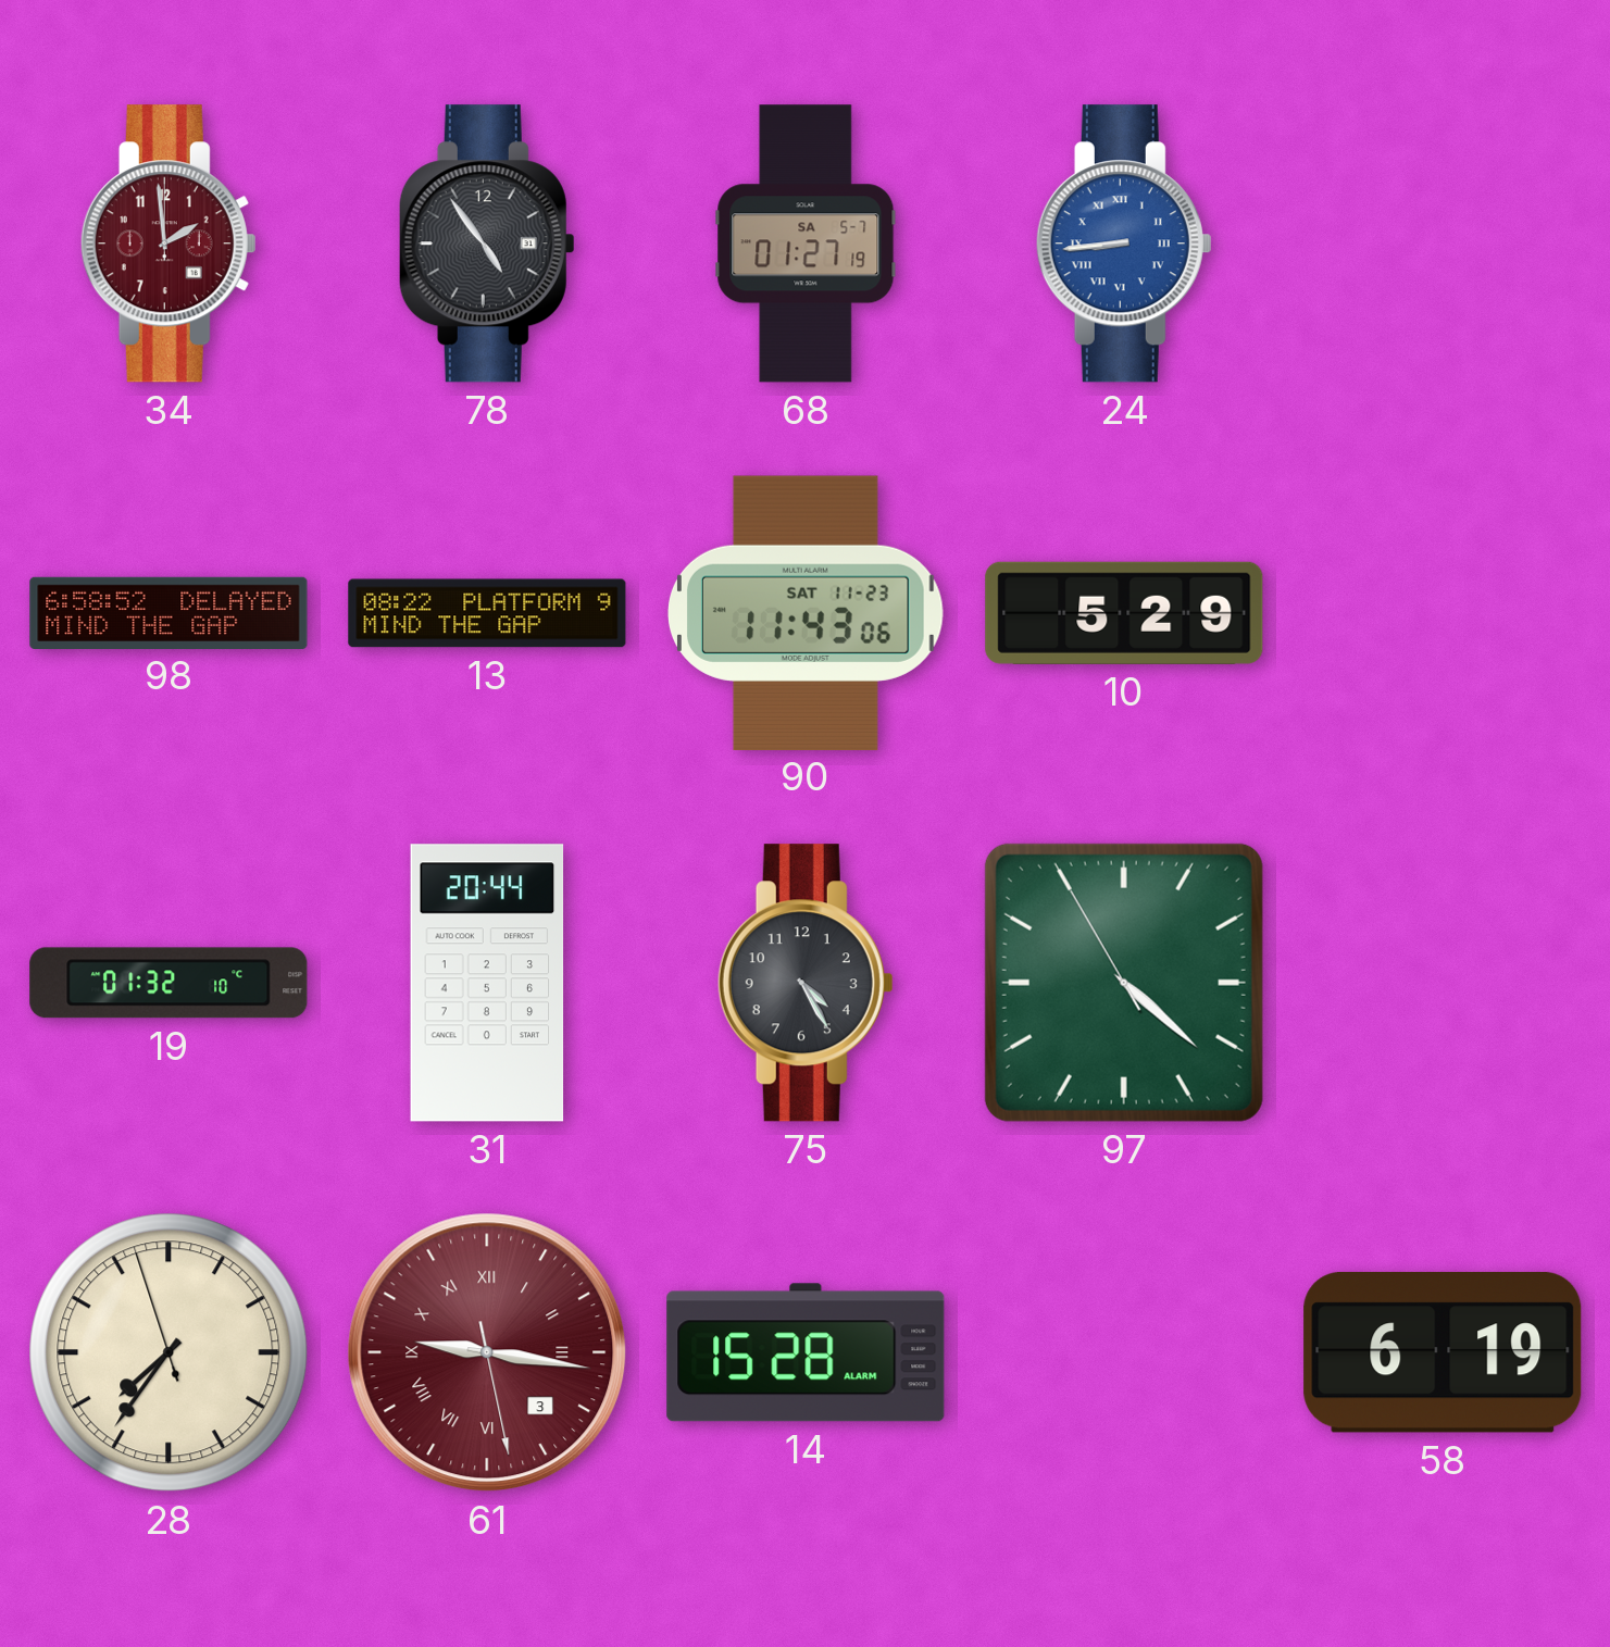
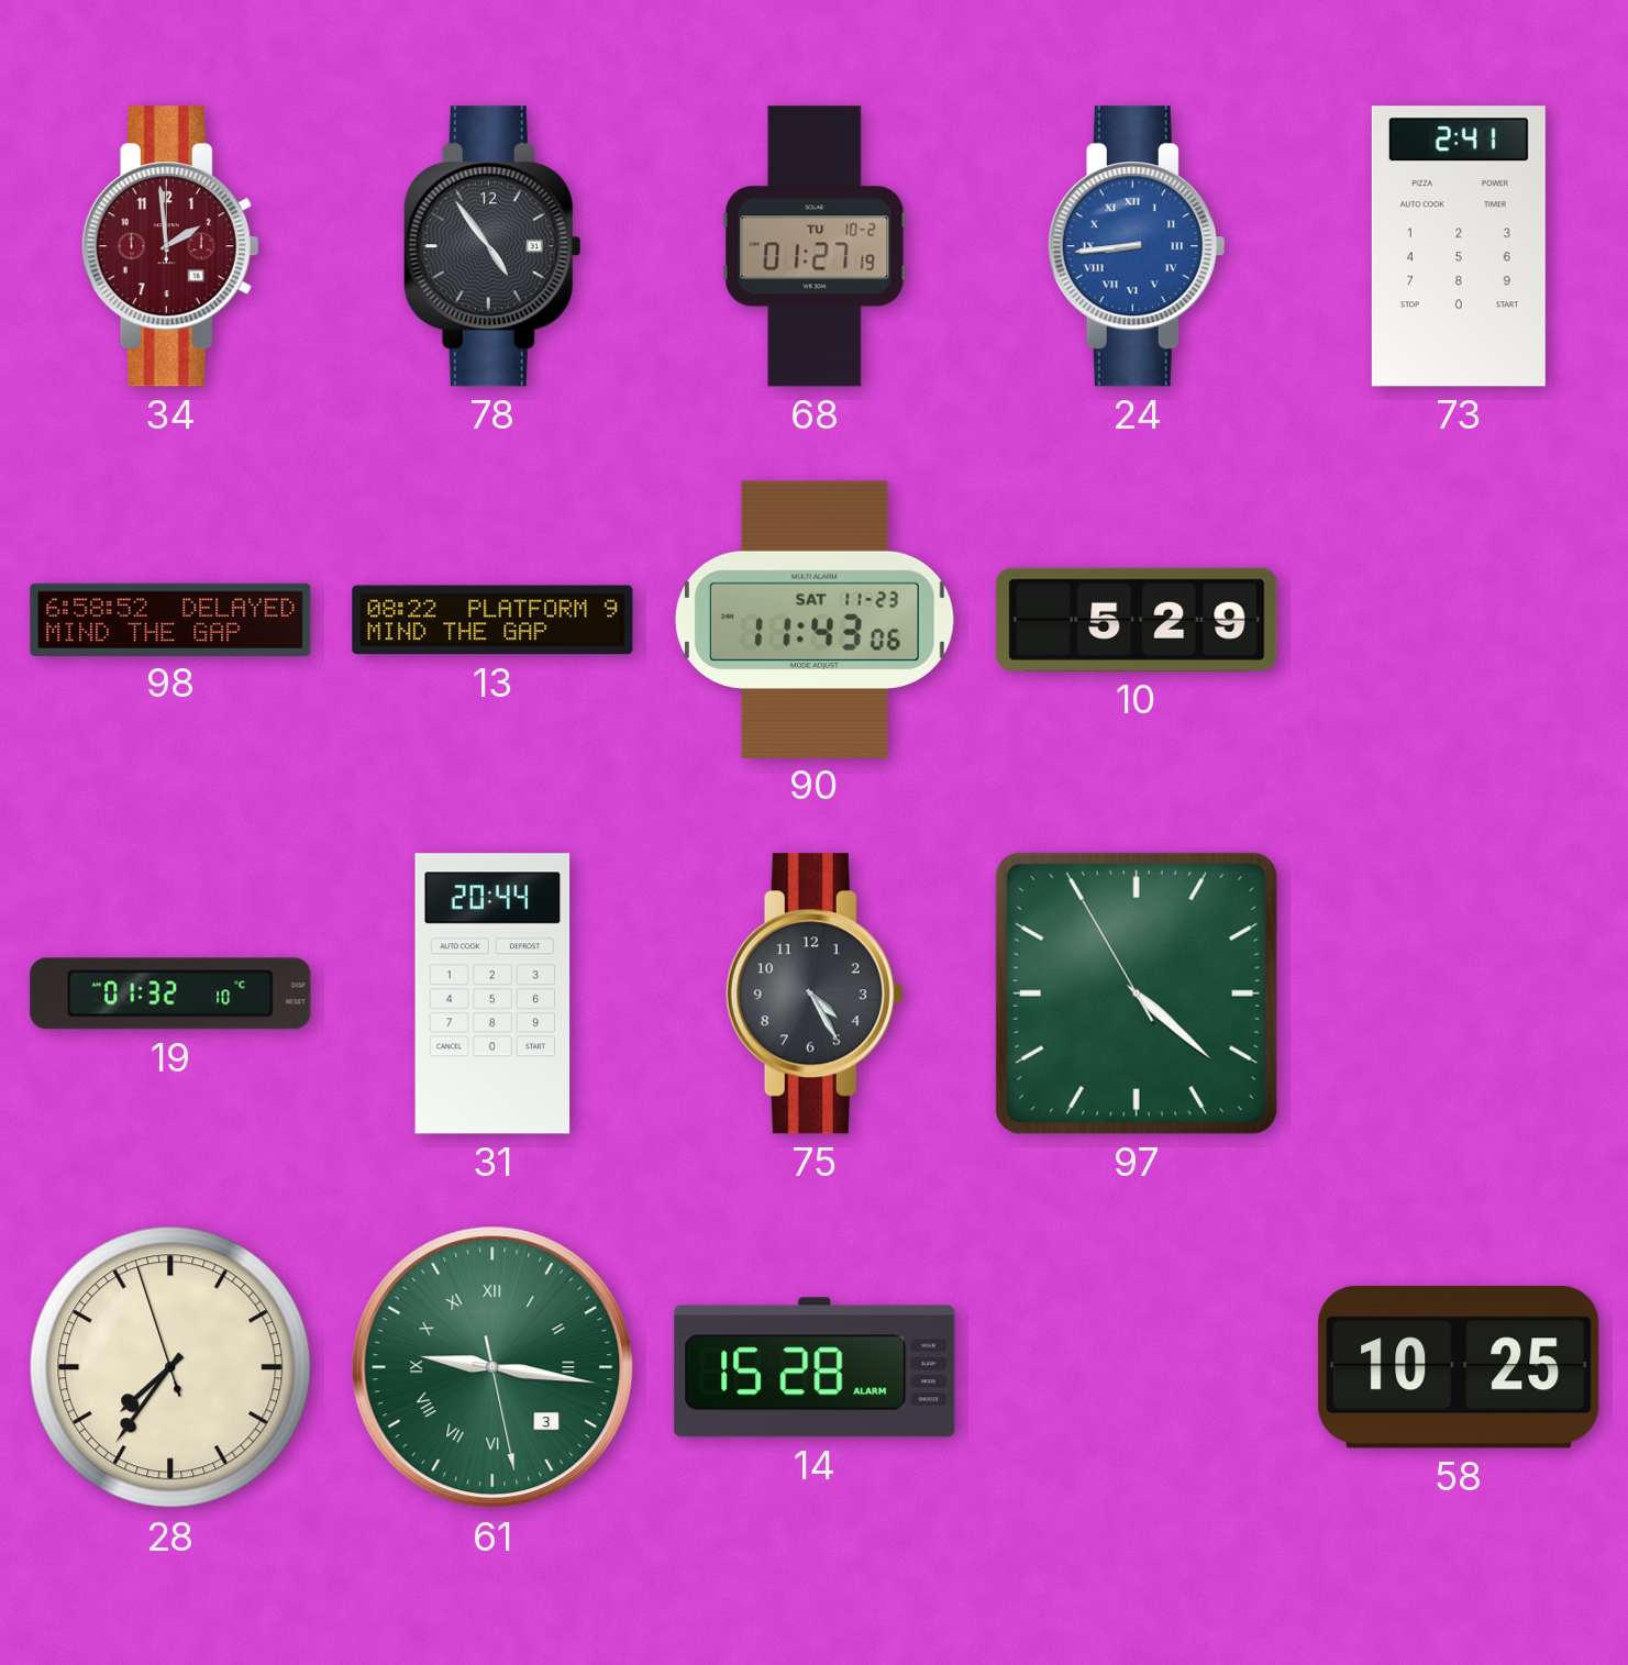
68 date: SA 5-7 -> TU 10-2
73: none -> 2:41
61 dial: burgundy -> green
58: 6:19 -> 10:25
